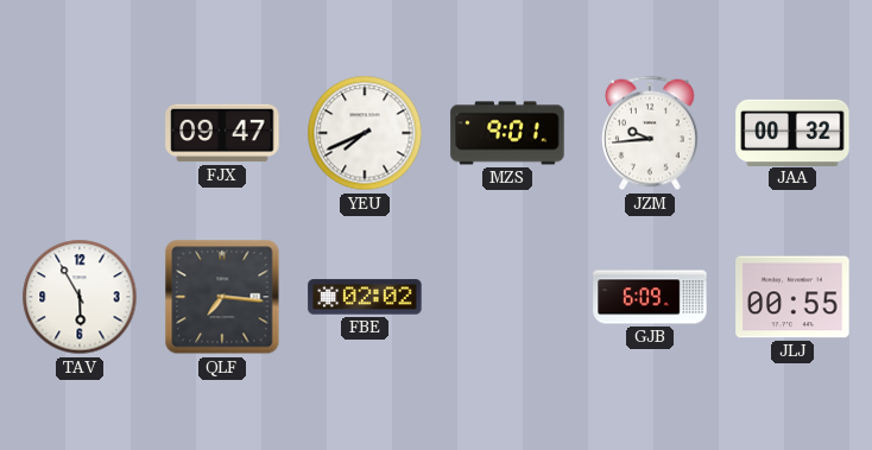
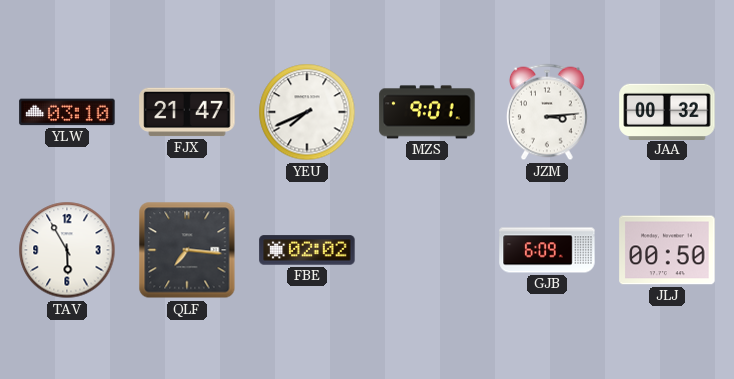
YLW: none -> 03:10
FJX: 09:47 -> 21:47
JZM: 9:44 -> 3:14
JLJ: 00:55 -> 00:50
